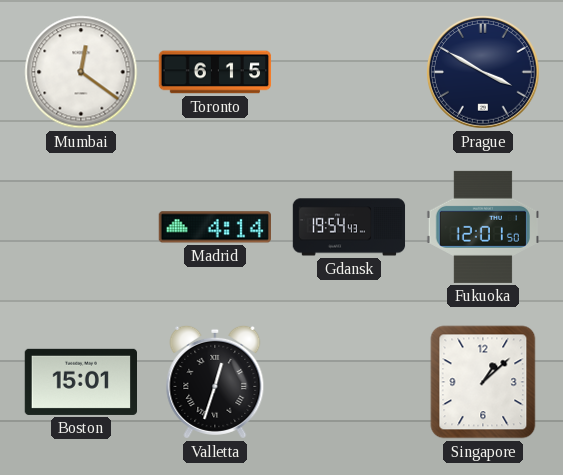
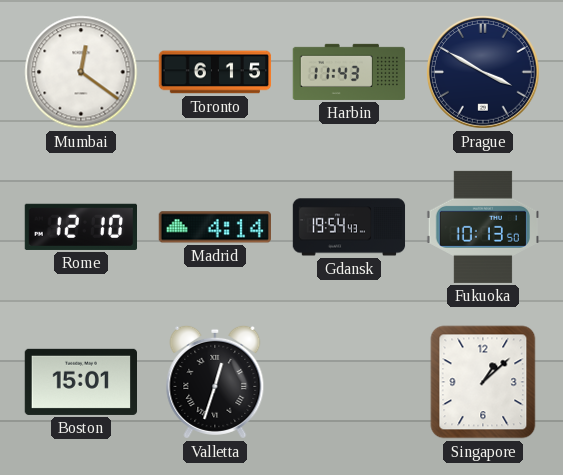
Harbin: none -> 11:43
Rome: none -> 12:10
Fukuoka: 12:01 -> 10:13
